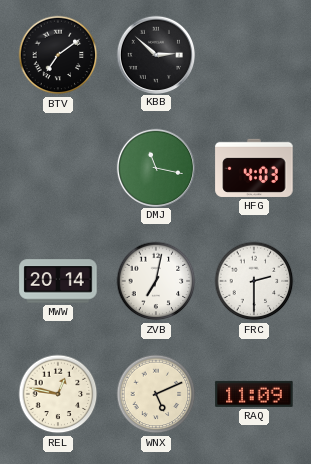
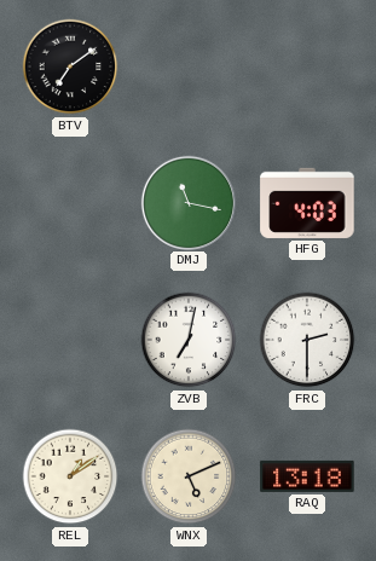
KBB: 2:52 -> none
MWW: 20:14 -> none
REL: 12:47 -> 1:09
RAQ: 11:09 -> 13:18
